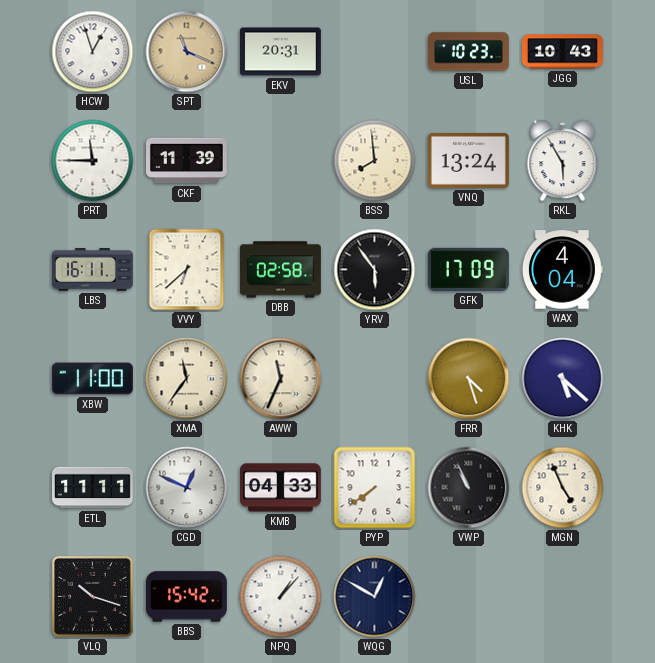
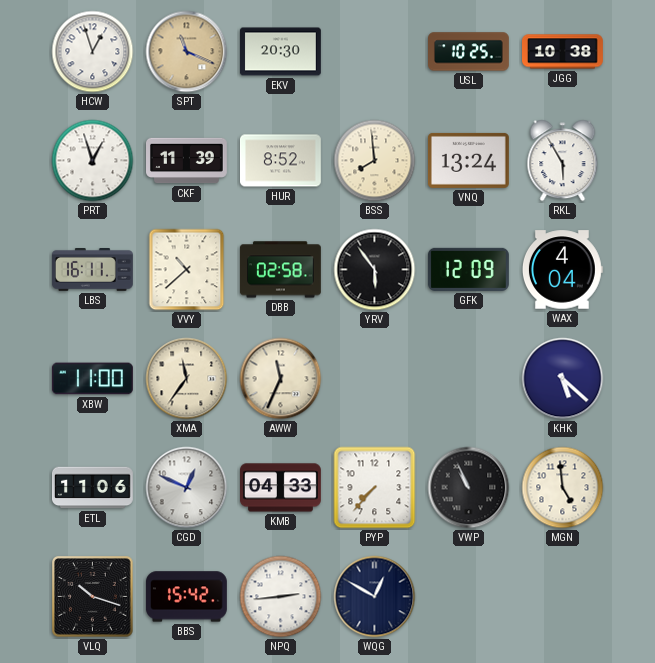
EKV: 20:31 -> 20:30
USL: 10:23 -> 10:25
JGG: 10:43 -> 10:38
PRT: 11:45 -> 12:57
HUR: none -> 8:52
VVY: 6:38 -> 10:38
GFK: 17:09 -> 12:09
FRR: 4:27 -> none
ETL: 11:11 -> 11:06
PYP: 7:39 -> 7:37
MGN: 4:56 -> 4:59
NPQ: 1:07 -> 2:44
